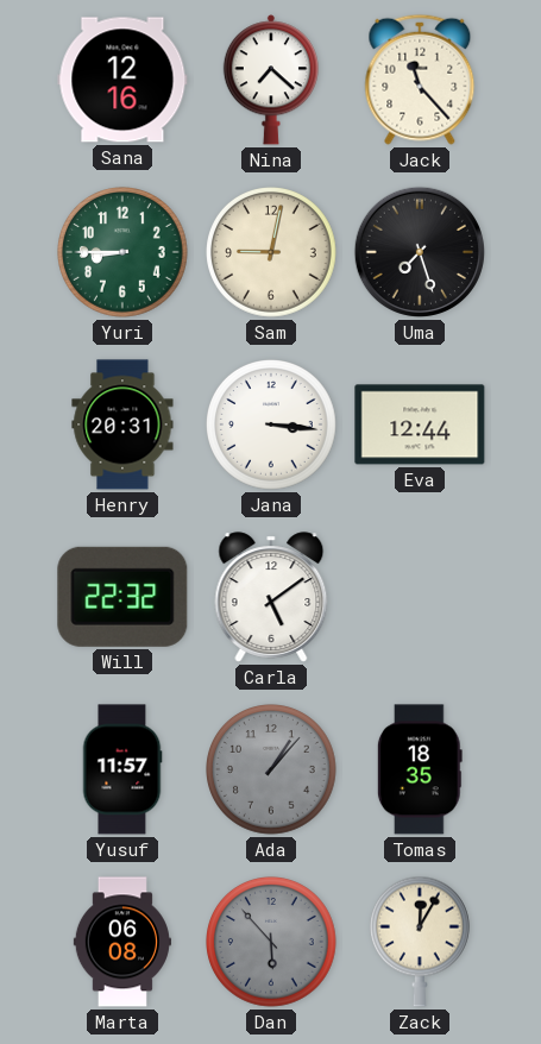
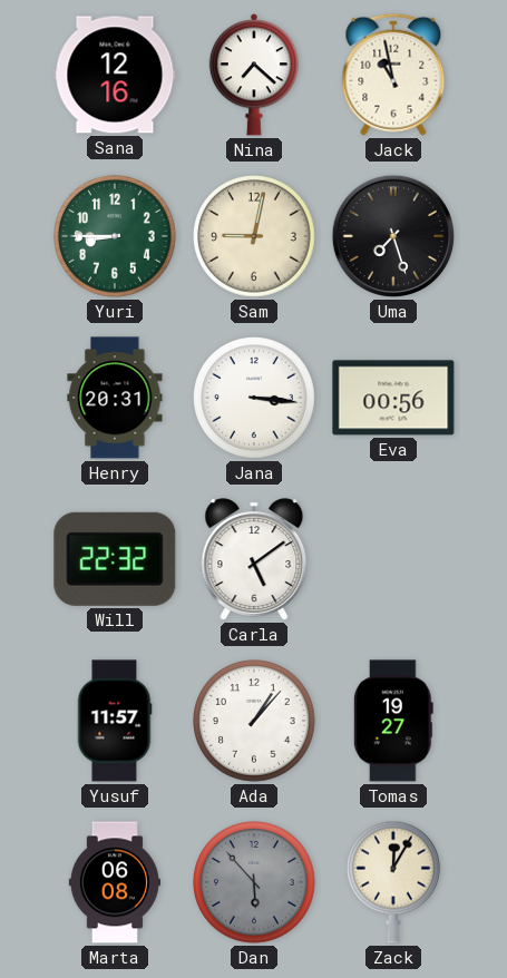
Jack: 11:23 -> 10:58
Eva: 12:44 -> 00:56
Ada dial: grey -> white
Tomas: 18:35 -> 19:27
